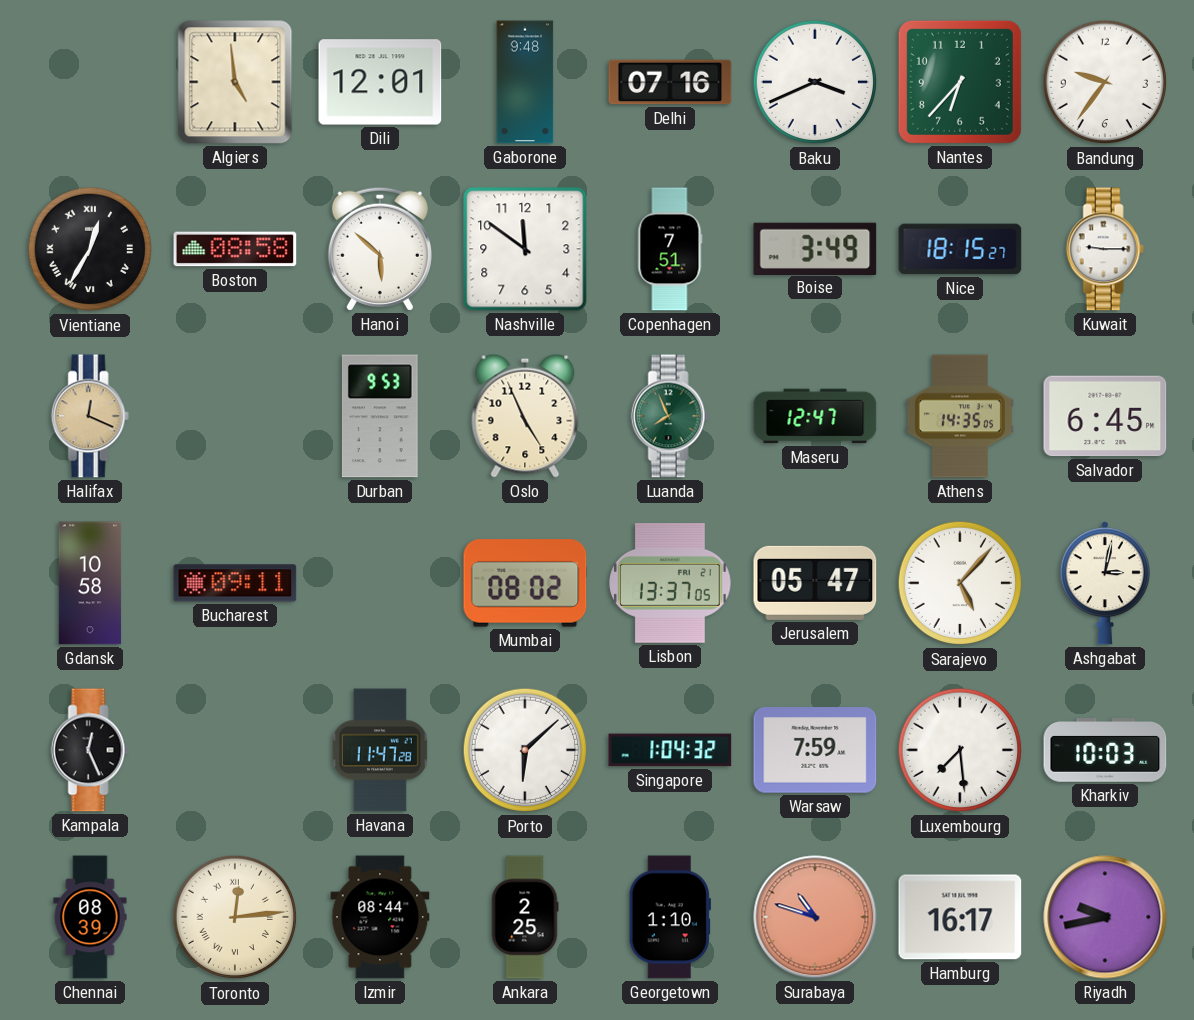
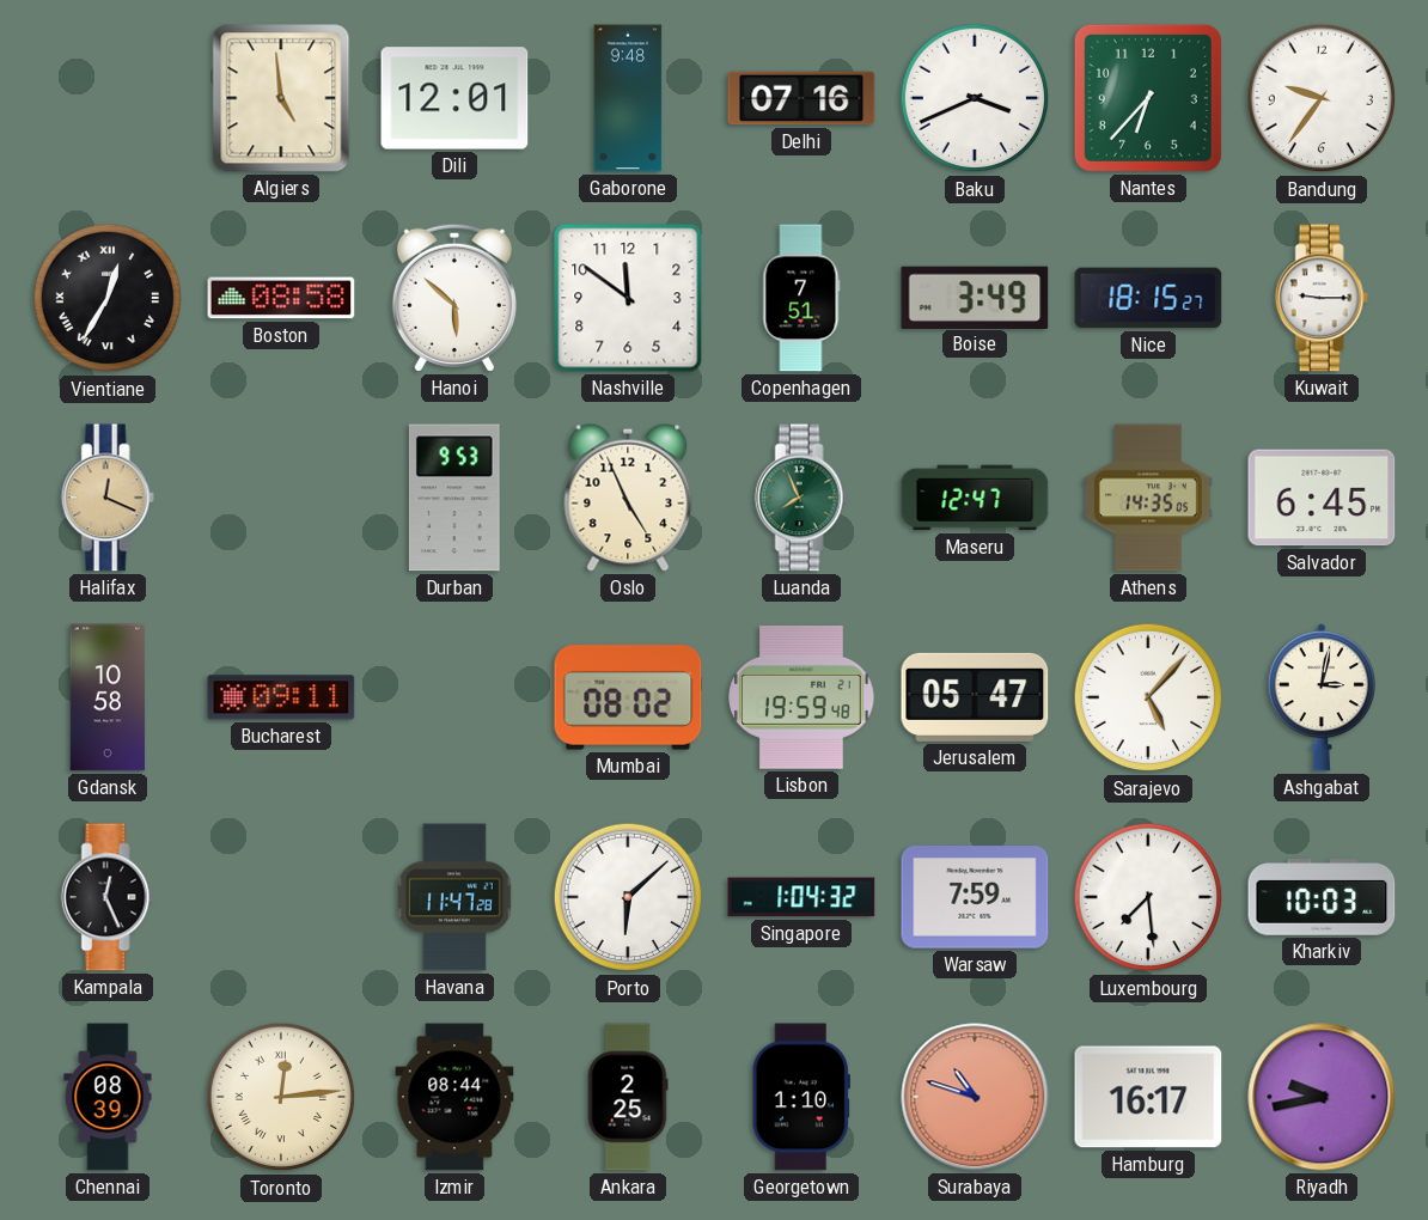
Lisbon: 13:37 -> 19:59
